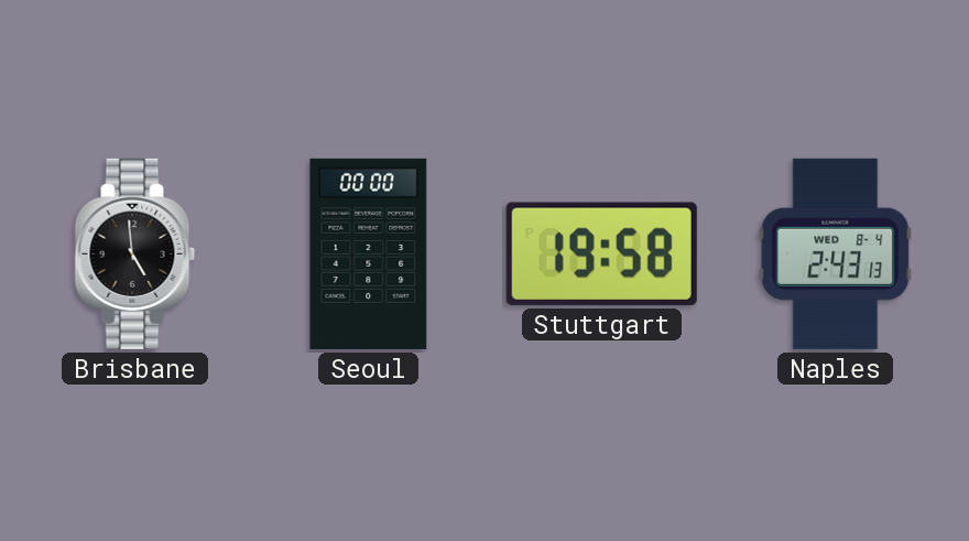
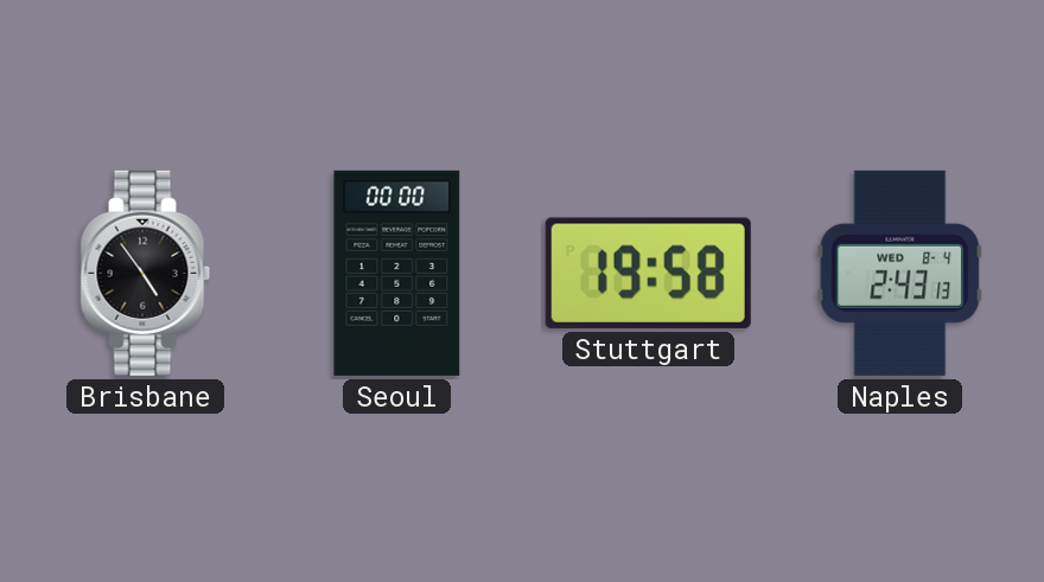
Brisbane: 4:59 -> 4:54
